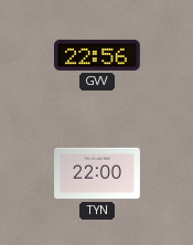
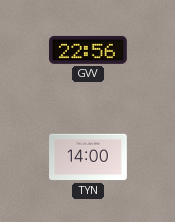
TYN: 22:00 -> 14:00
